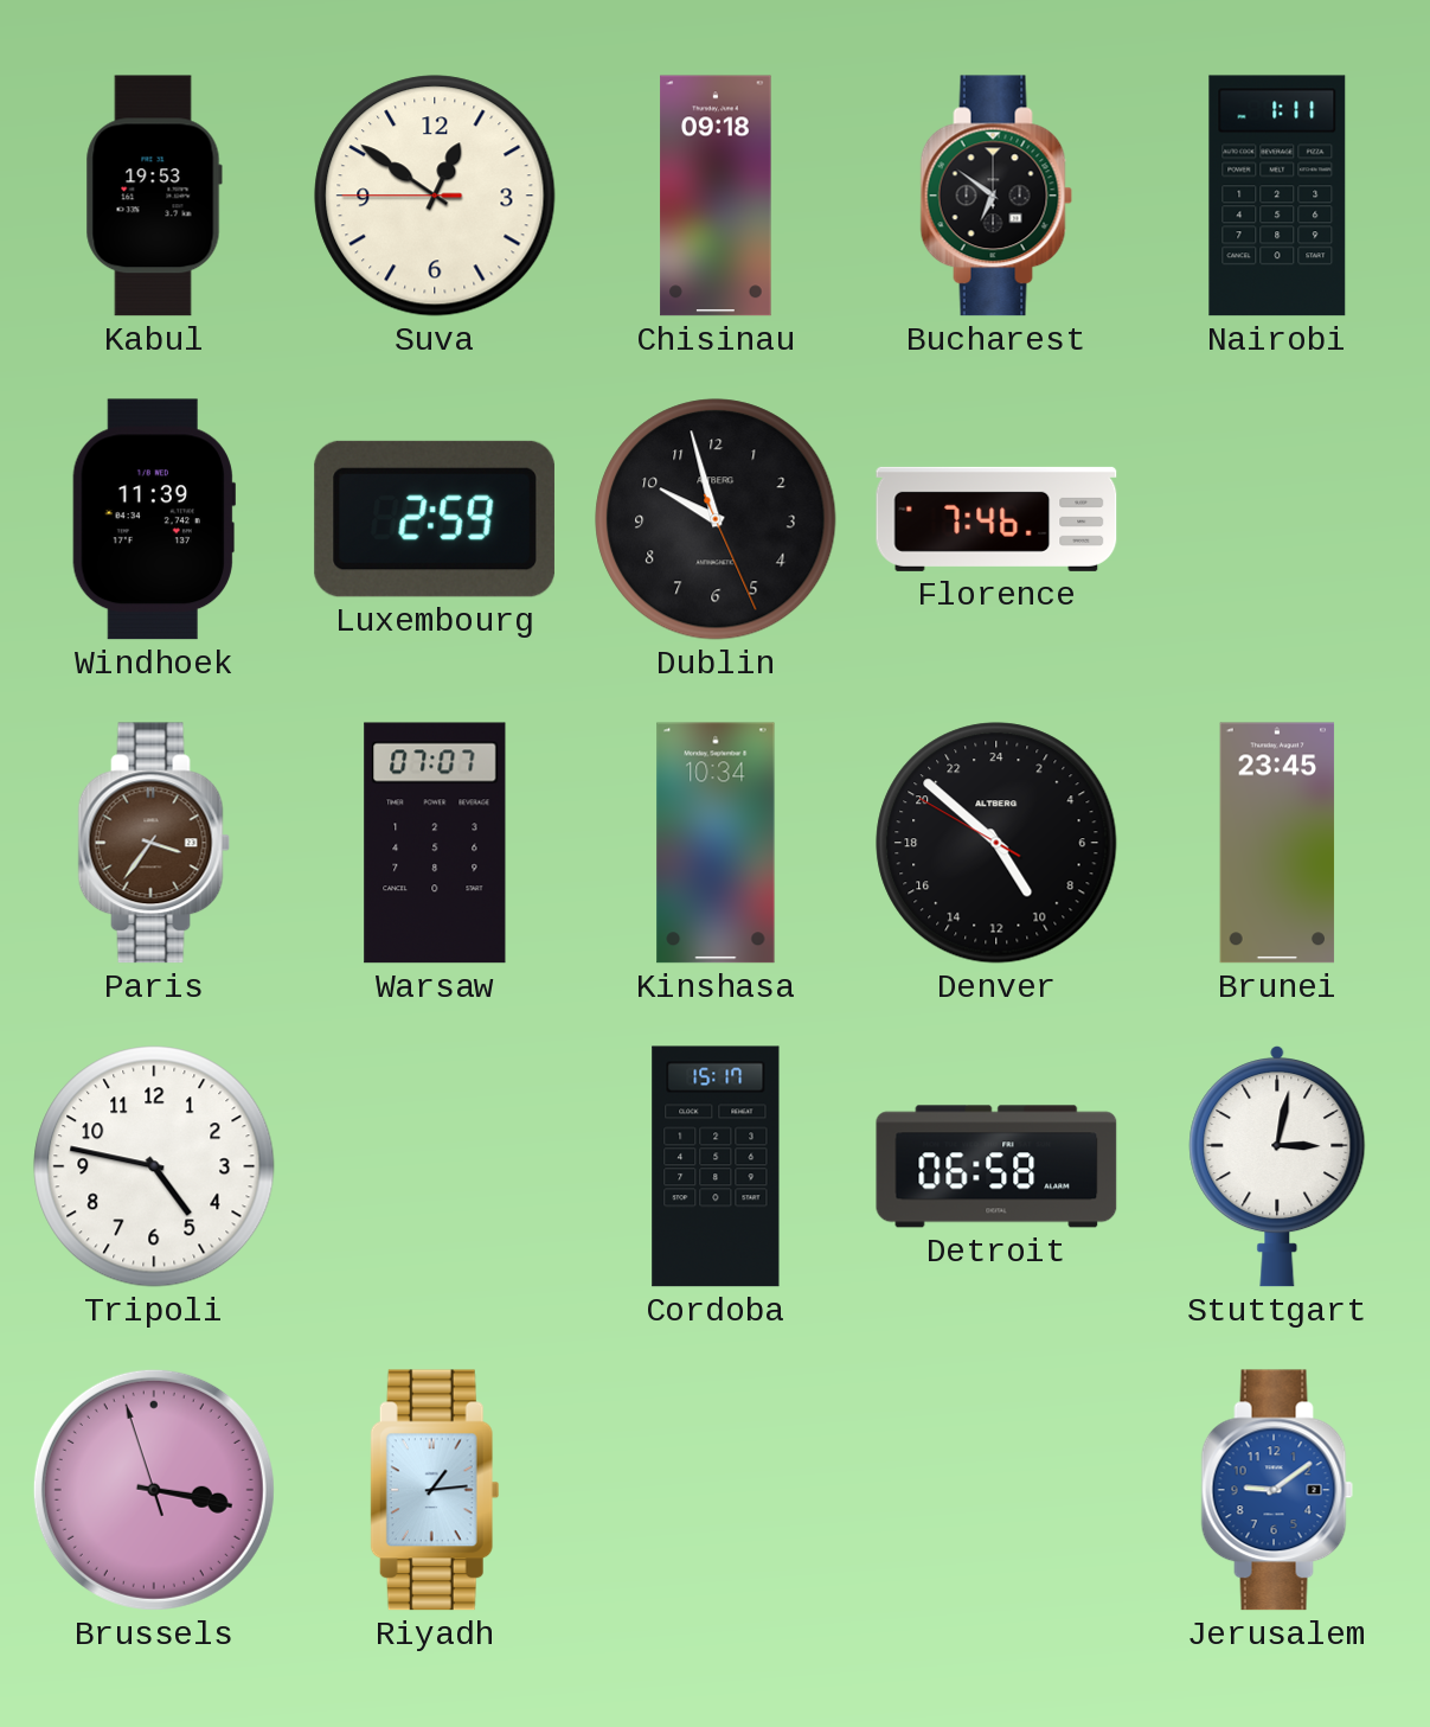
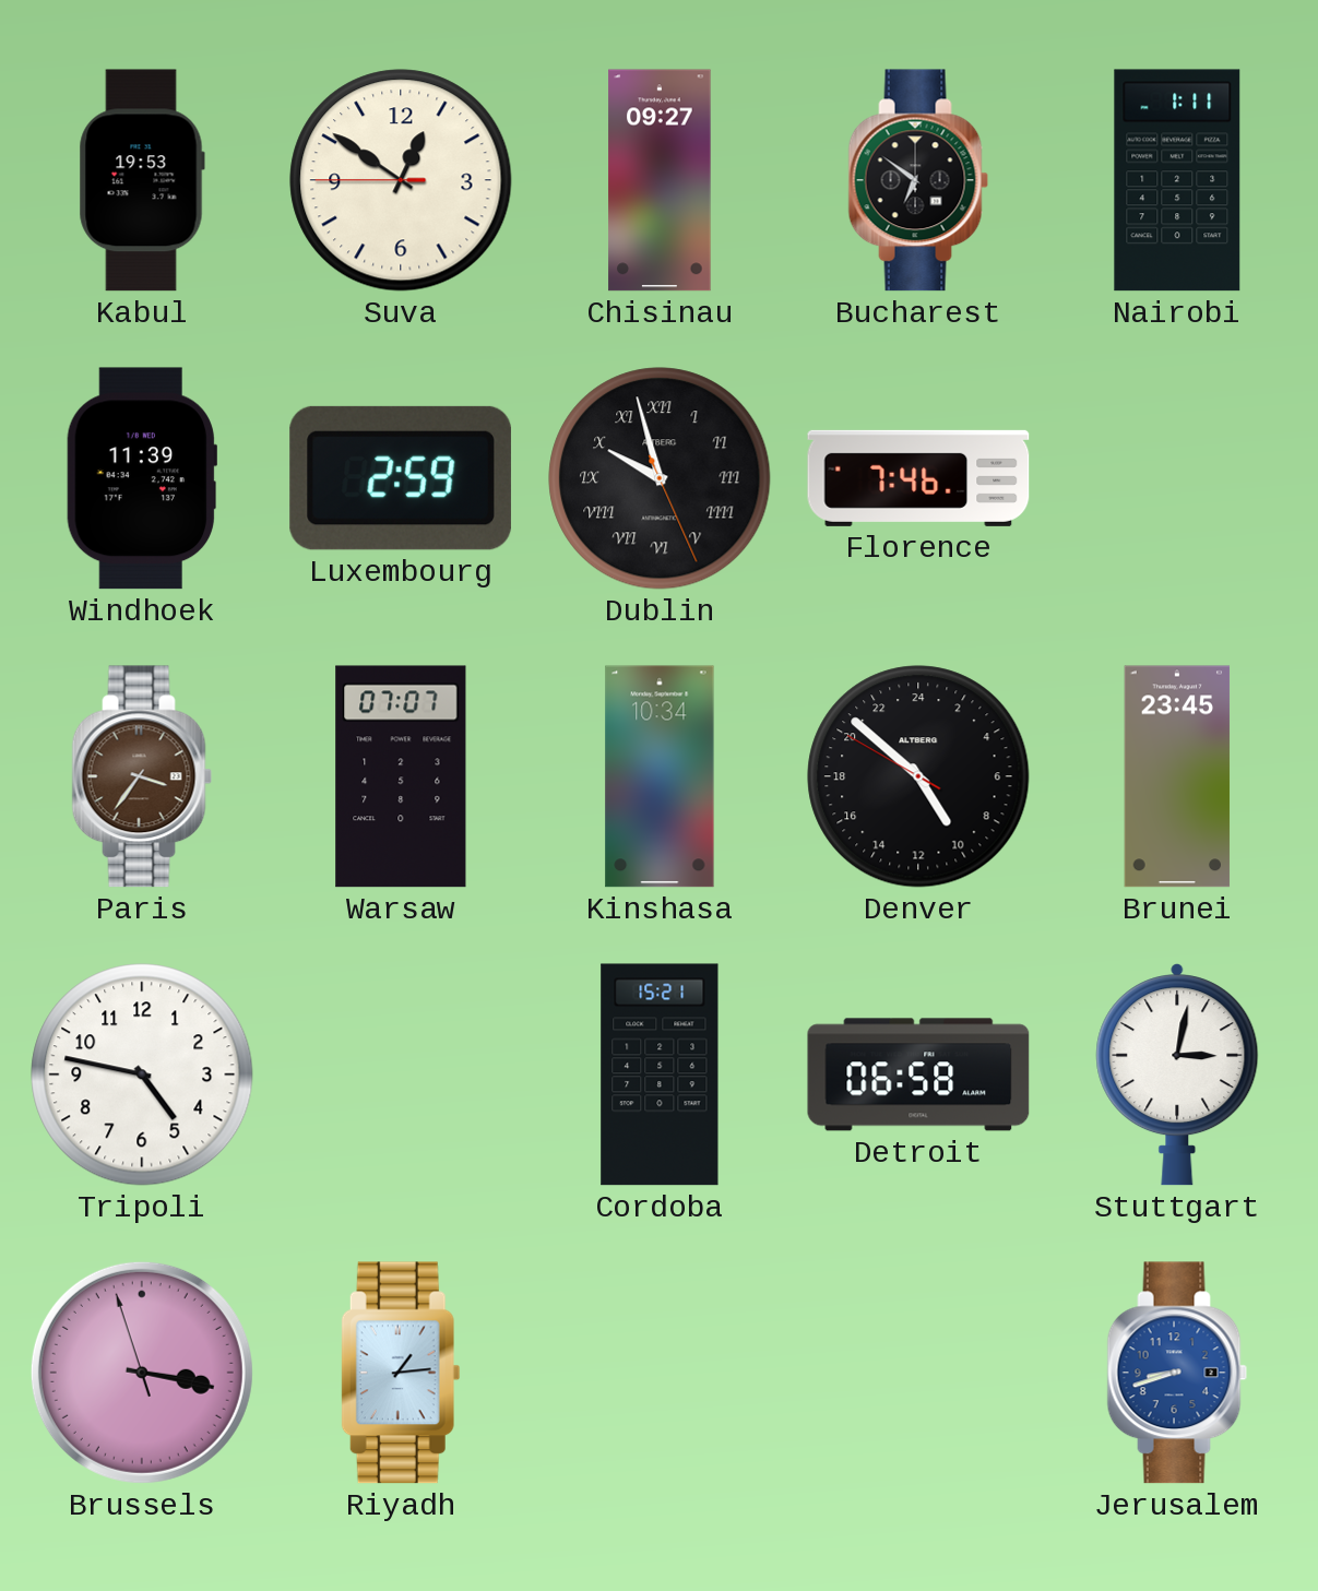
Chisinau: 09:18 -> 09:27
Dublin numerals: Arabic -> Roman
Cordoba: 15:17 -> 15:21
Jerusalem: 9:09 -> 8:42
